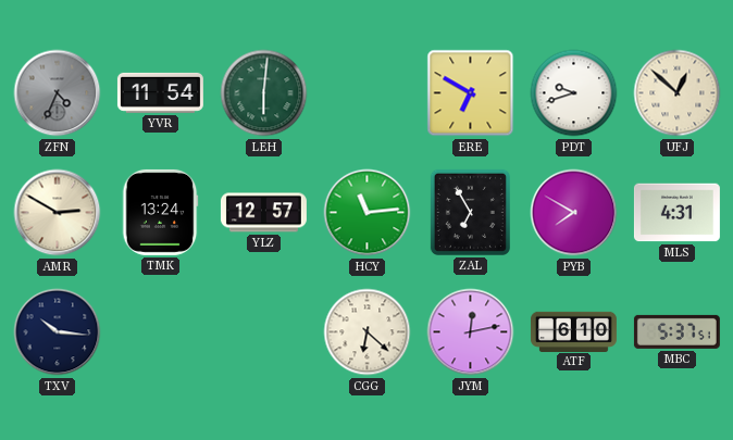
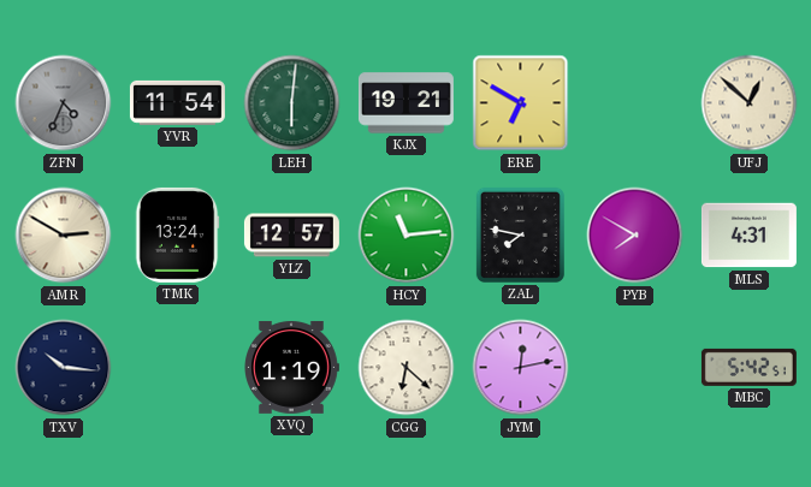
KJX: none -> 19:21
PDT: 9:42 -> none
ZAL: 6:55 -> 7:47
XVQ: none -> 1:19
ATF: 6:10 -> none
MBC: 5:37 -> 5:42
